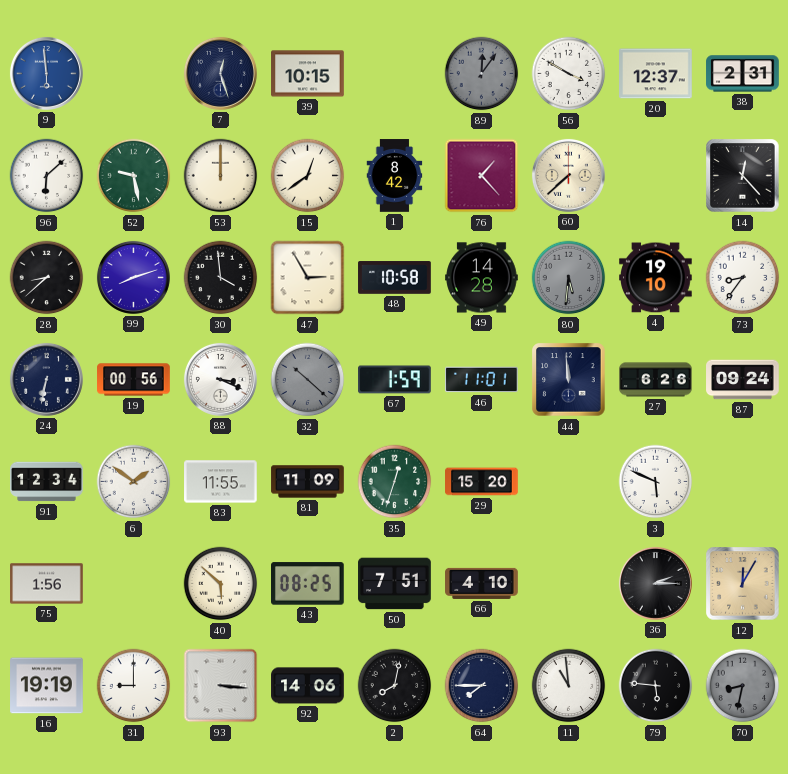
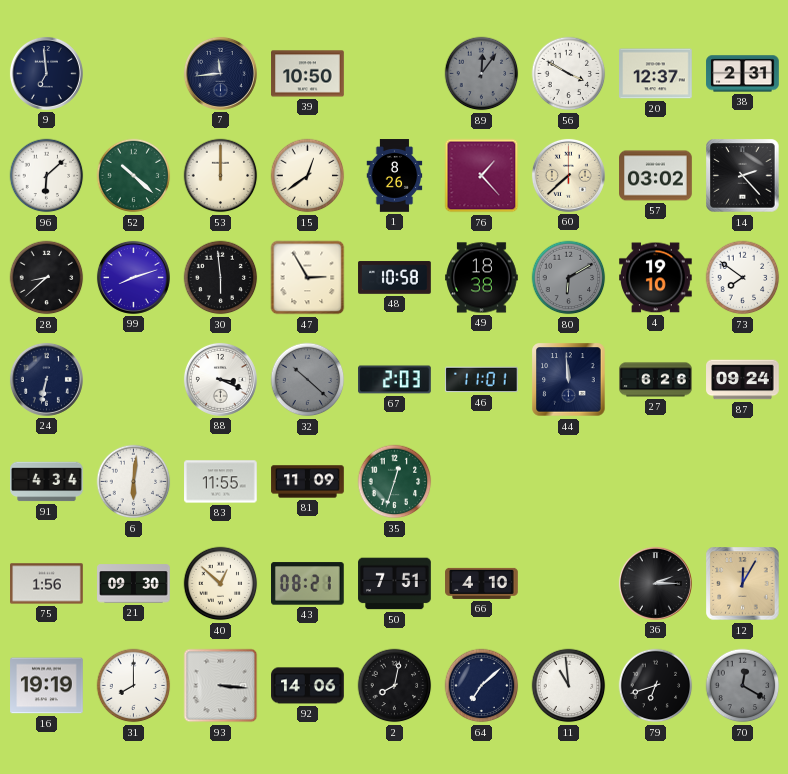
9: 5:59 -> 6:59
9 dial: blue -> navy
7: 12:27 -> 11:44
39: 10:15 -> 10:50
52: 9:28 -> 10:22
1: 8:42 -> 8:26
57: none -> 03:02
14: 12:23 -> 2:23
30: 3:59 -> 5:59
49: 14:28 -> 18:38
80: 5:31 -> 6:10
73: 8:36 -> 7:51
19: 00:56 -> none
67: 1:59 -> 2:03
91: 12:34 -> 4:34
6: 1:51 -> 6:01
29: 15:20 -> none
3: 5:49 -> none
21: none -> 09:30
40: 5:52 -> 12:52
43: 08:25 -> 08:21
31: 9:00 -> 8:00
64: 7:45 -> 7:08
79: 5:46 -> 6:42
70: 8:32 -> 12:20
